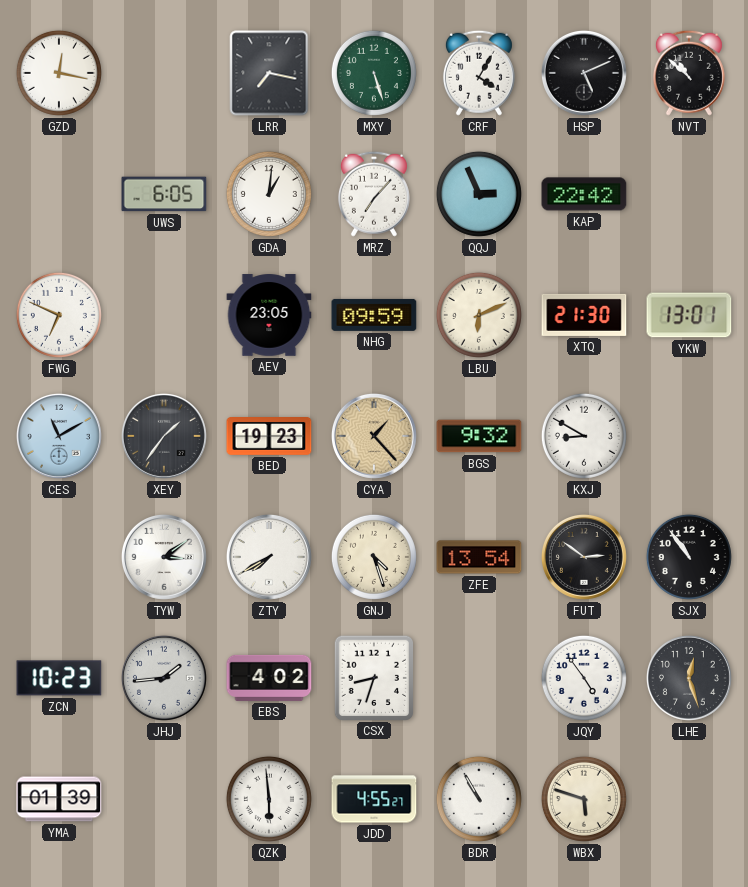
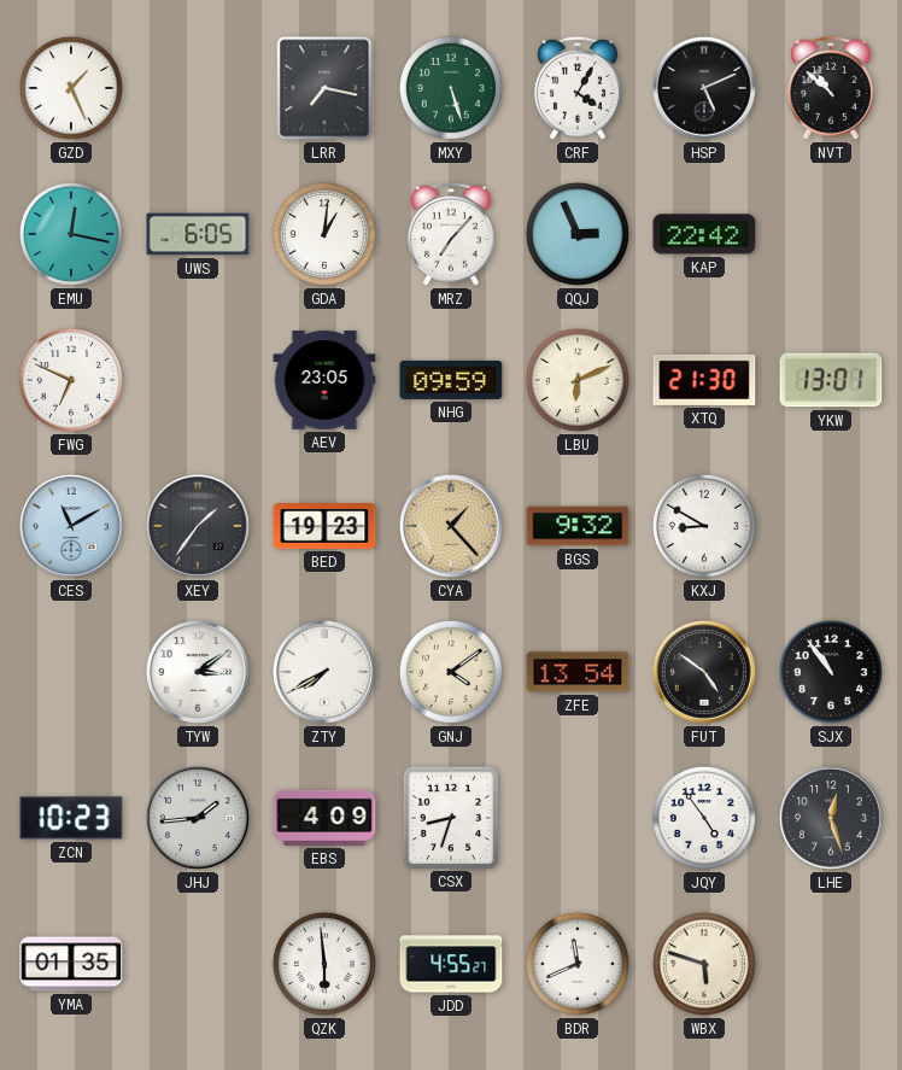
GZD: 12:17 -> 1:26
EMU: none -> 12:17
GNJ: 4:27 -> 4:09
FUT: 2:51 -> 4:51
EBS: 4:02 -> 4:09
YMA: 01:39 -> 01:35
BDR: 10:55 -> 11:41
